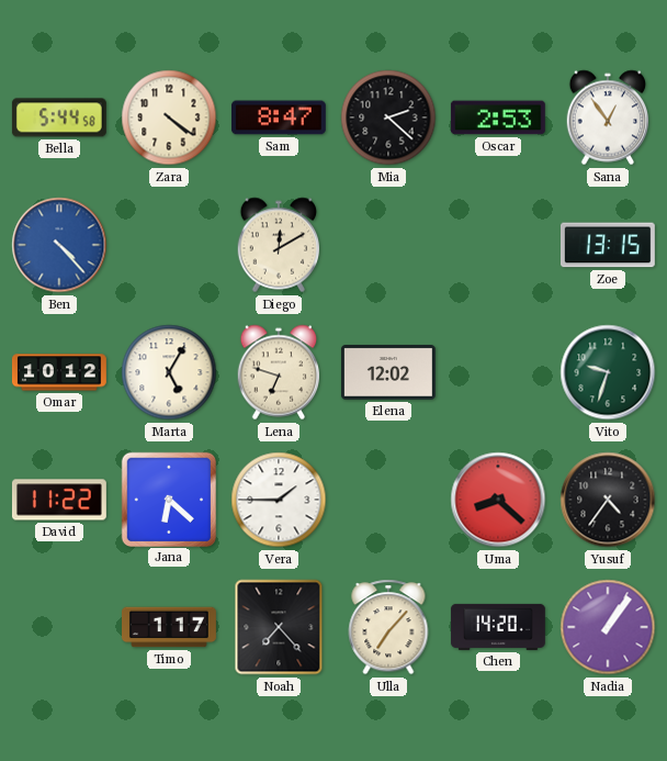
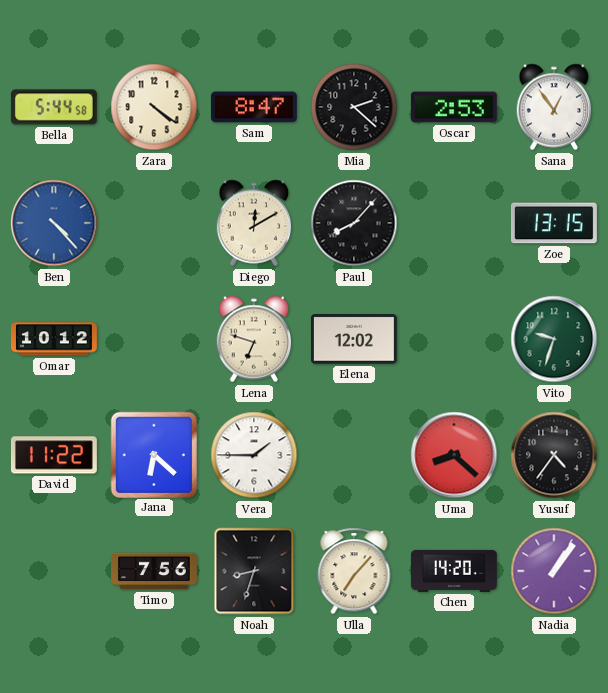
Paul: none -> 8:07
Marta: 5:05 -> none
Timo: 1:17 -> 7:56
Noah: 7:23 -> 8:33
